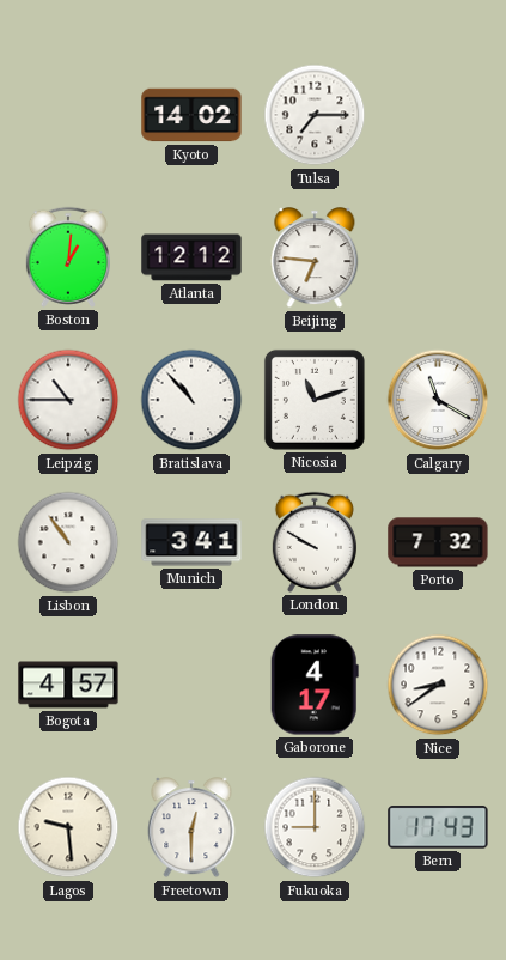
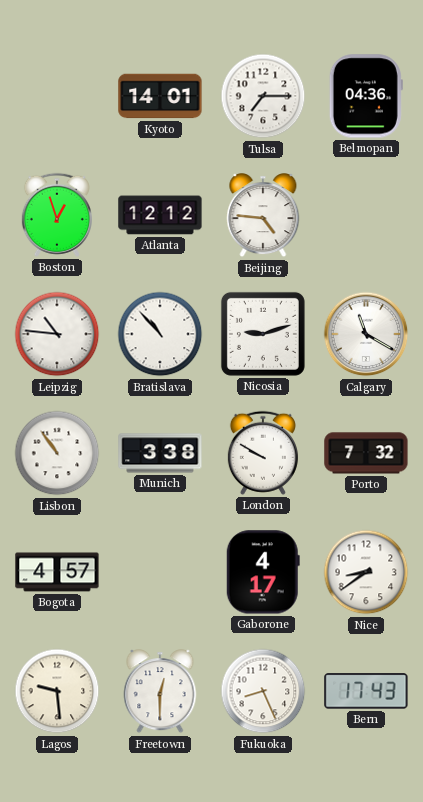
Kyoto: 14:02 -> 14:01
Belmopan: none -> 04:36
Boston: 1:01 -> 12:57
Beijing: 6:46 -> 4:46
Leipzig: 10:45 -> 10:46
Nicosia: 11:12 -> 9:12
Munich: 3:41 -> 3:38
Fukuoka: 9:00 -> 8:26
